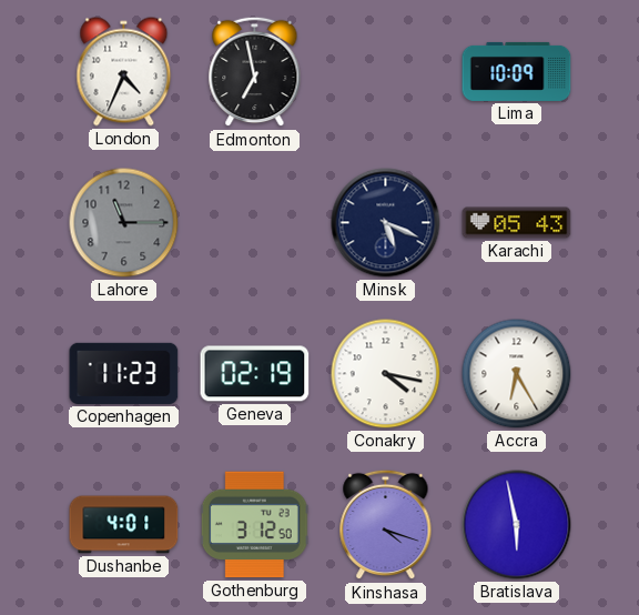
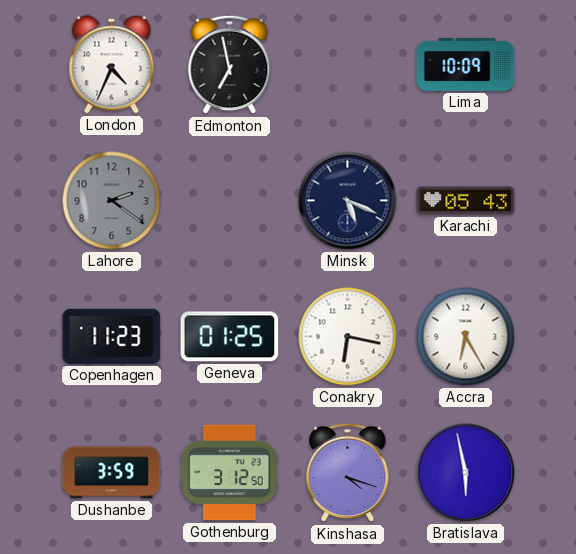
Lahore: 11:15 -> 2:21
Geneva: 02:19 -> 01:25
Conakry: 4:17 -> 6:17
Dushanbe: 4:01 -> 3:59
